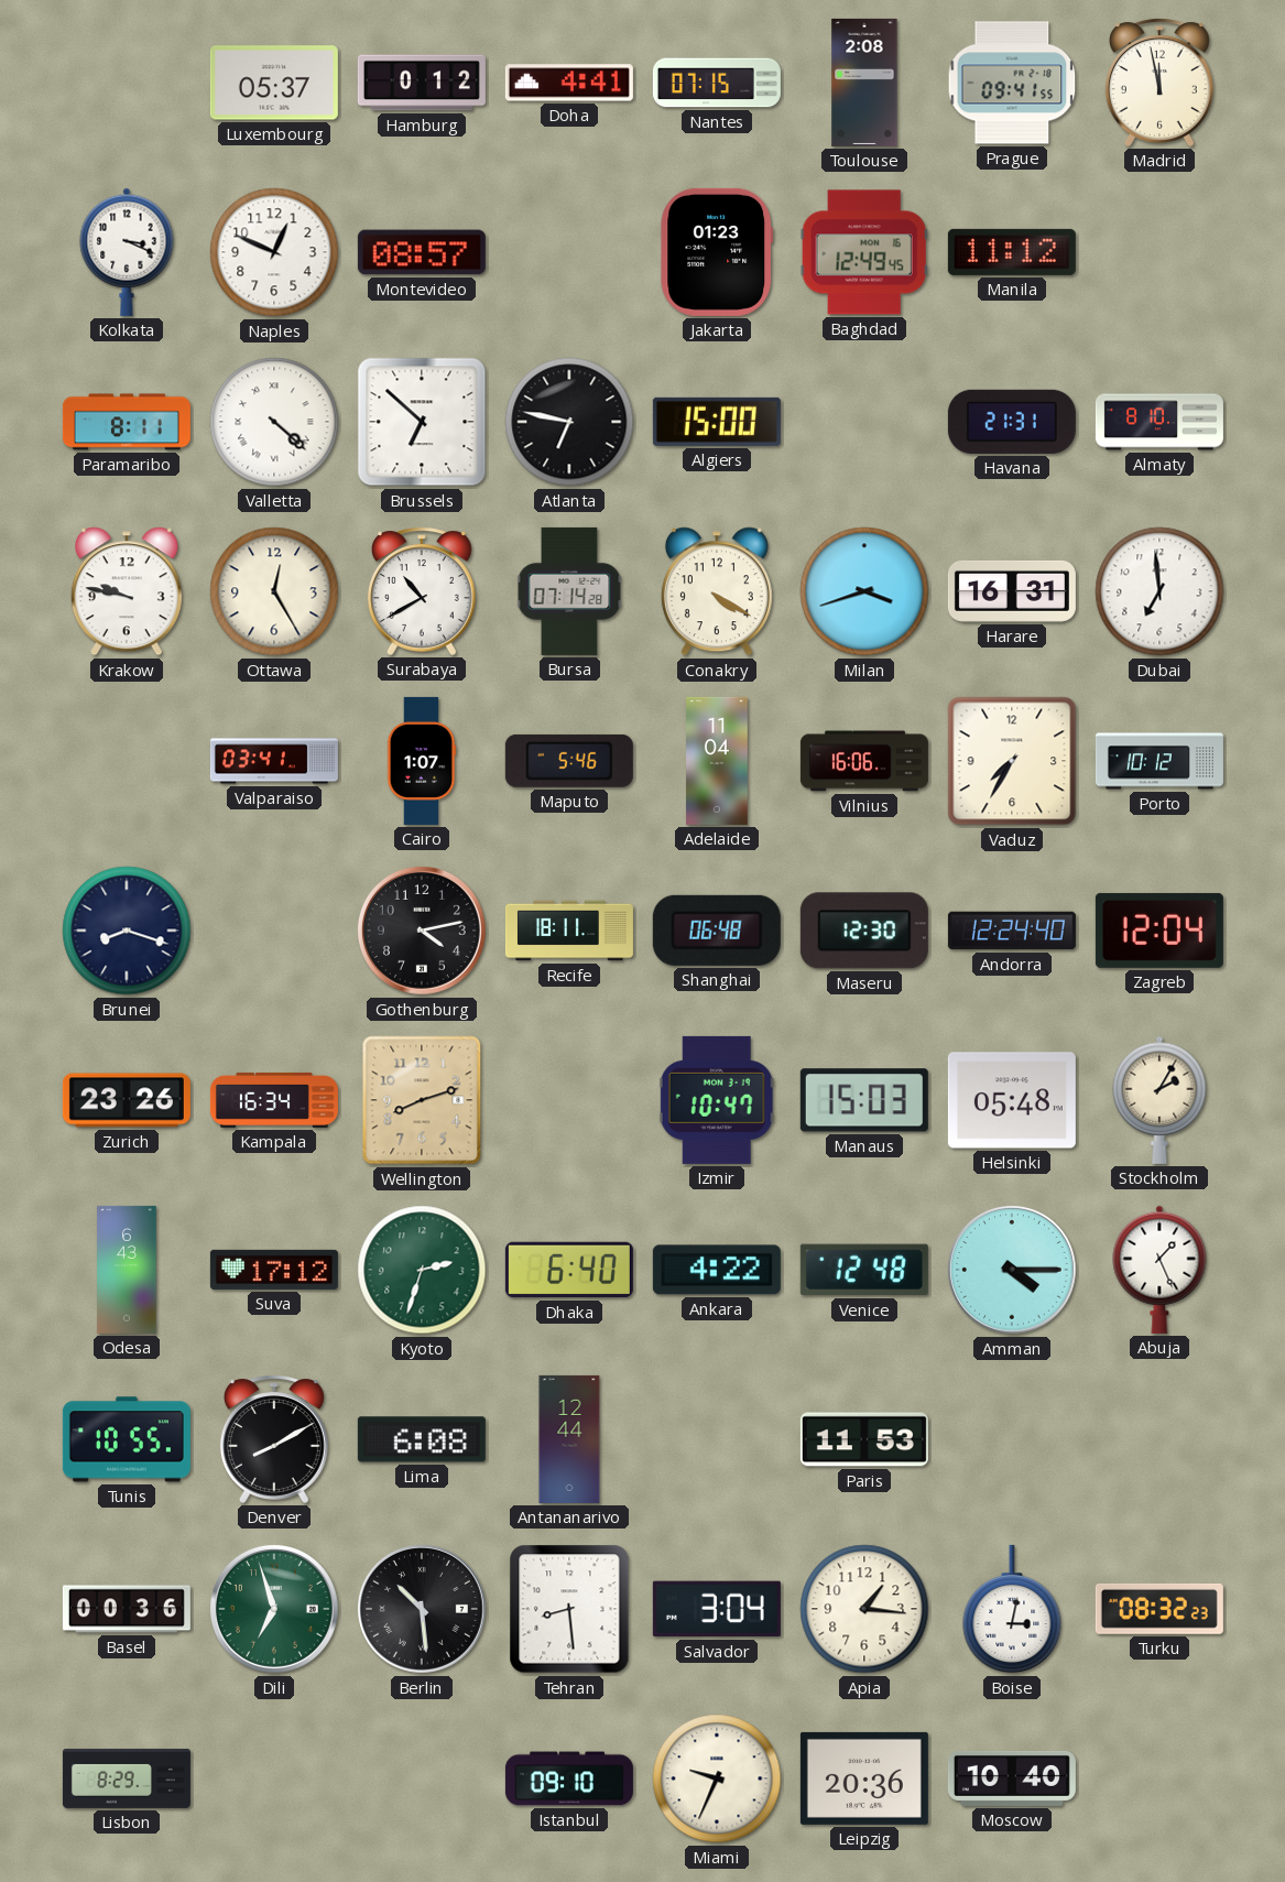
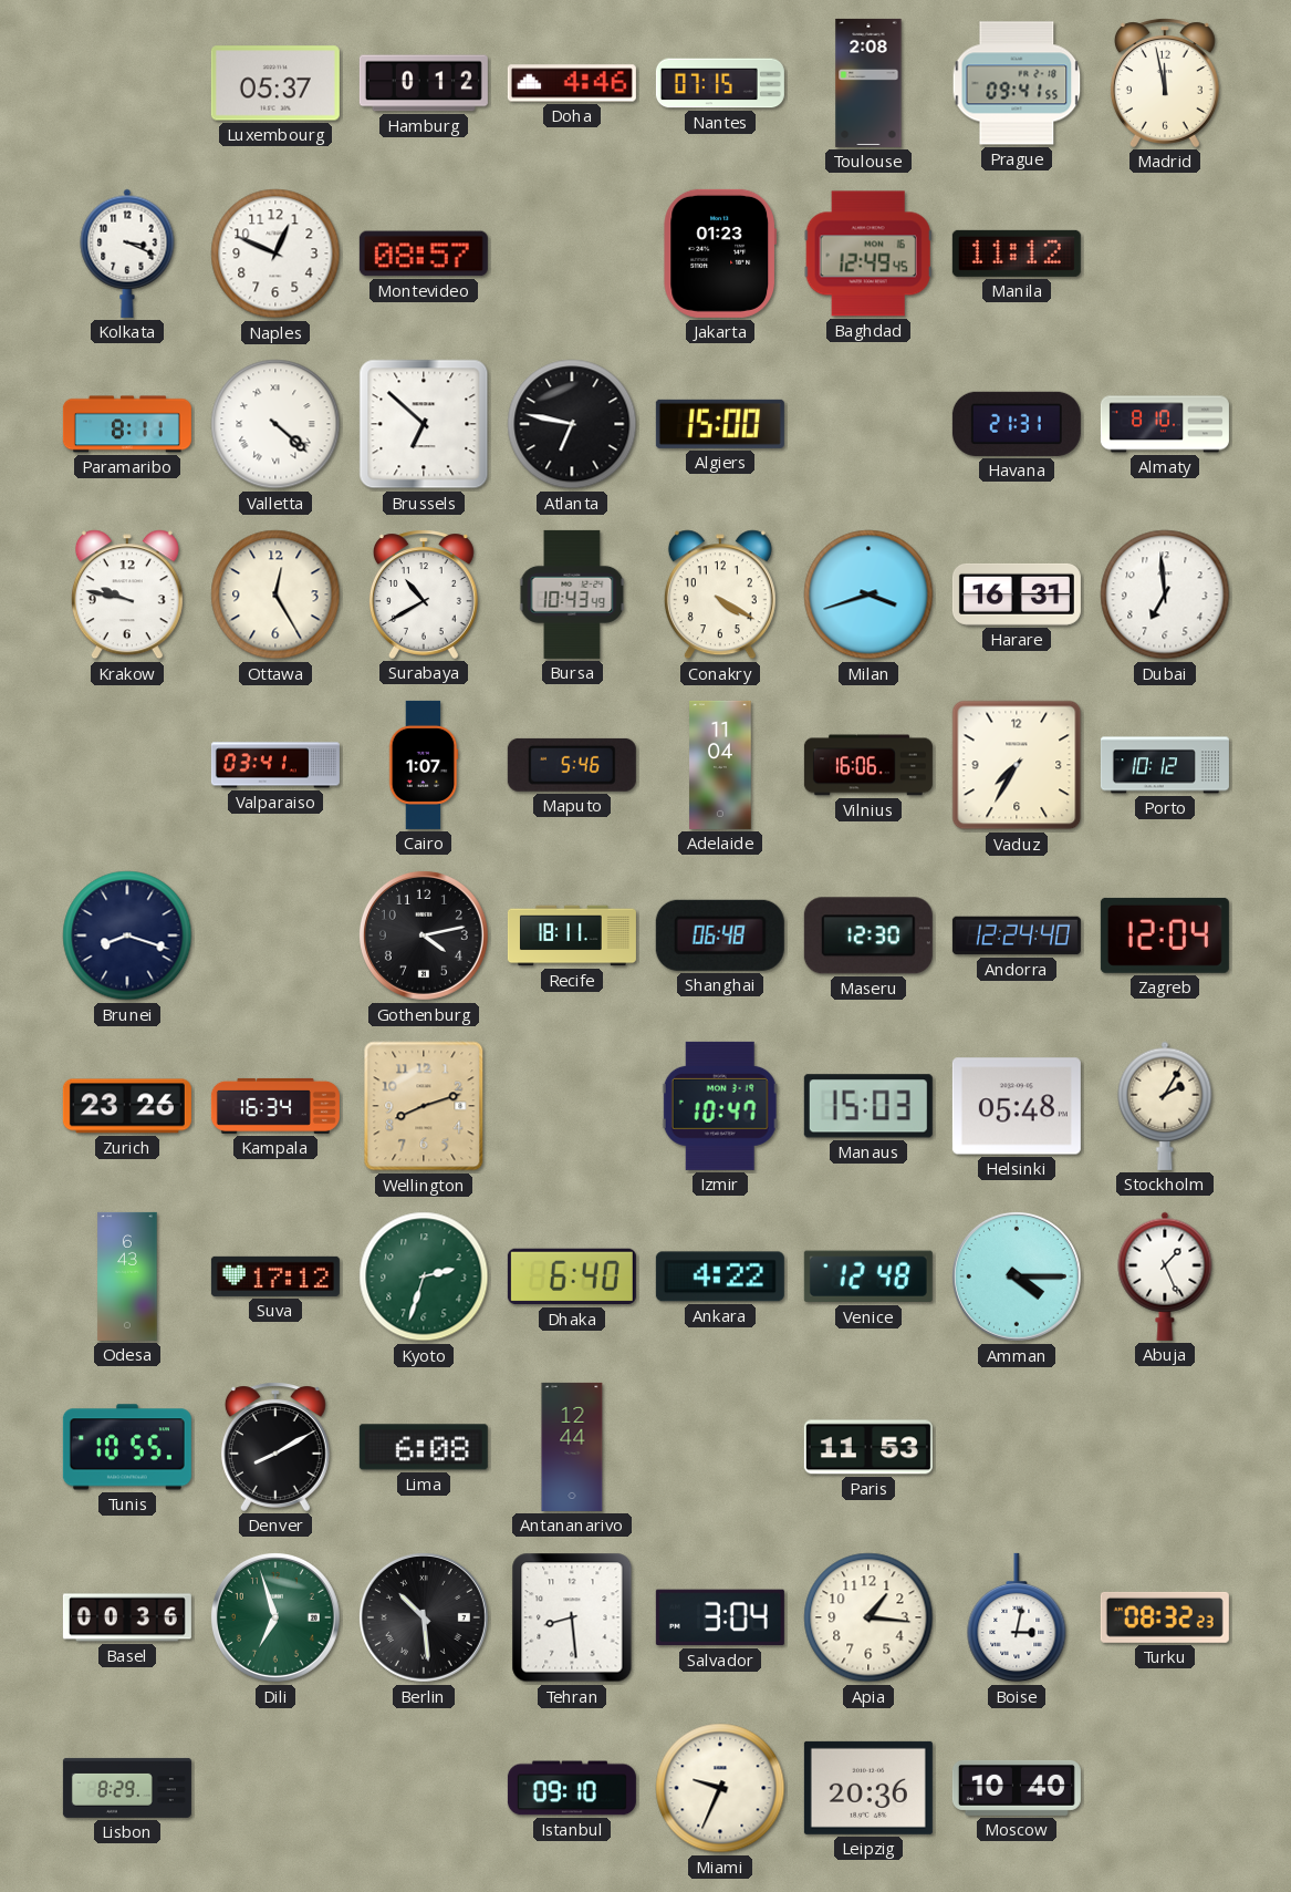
Doha: 4:41 -> 4:46
Bursa: 07:14 -> 10:43
